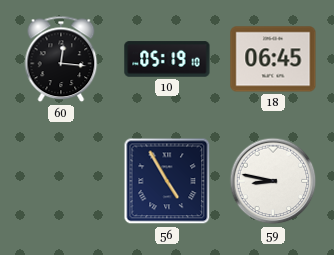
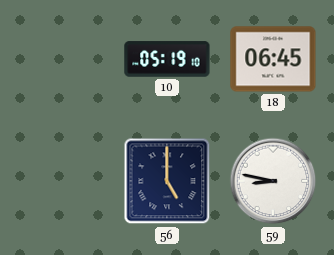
60: 12:16 -> none
56: 4:55 -> 5:00
